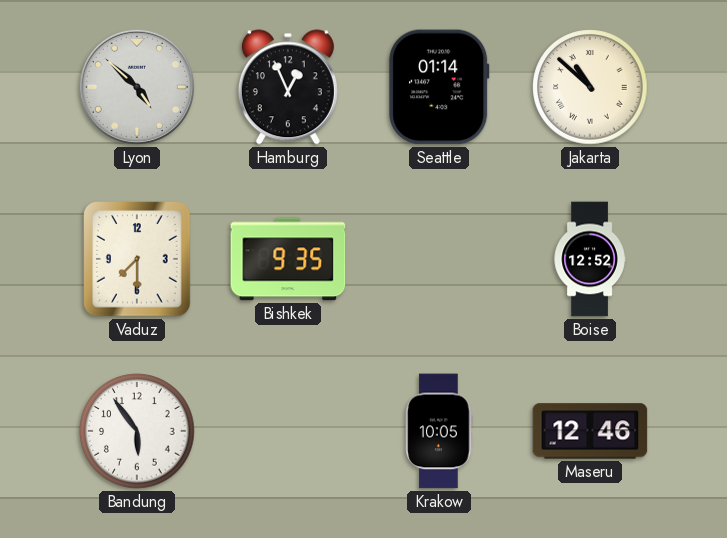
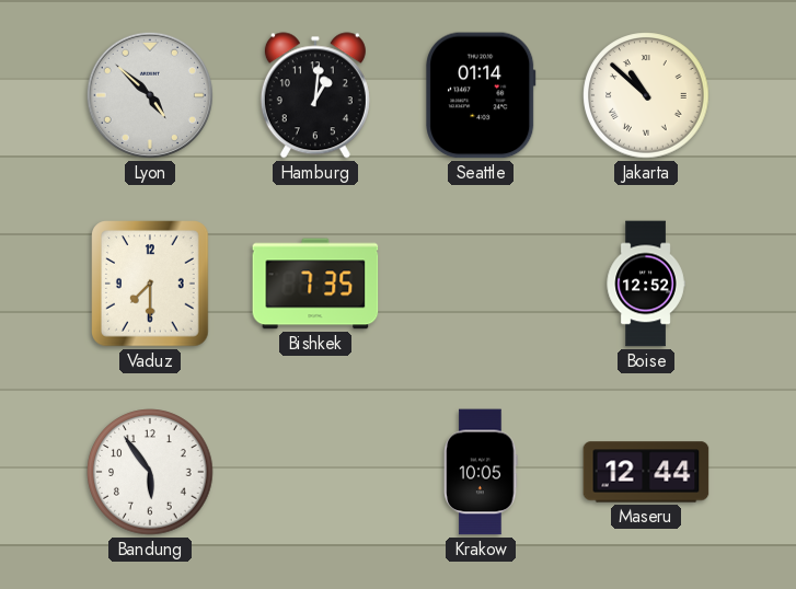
Hamburg: 12:56 -> 1:01
Bishkek: 9:35 -> 7:35
Maseru: 12:46 -> 12:44
